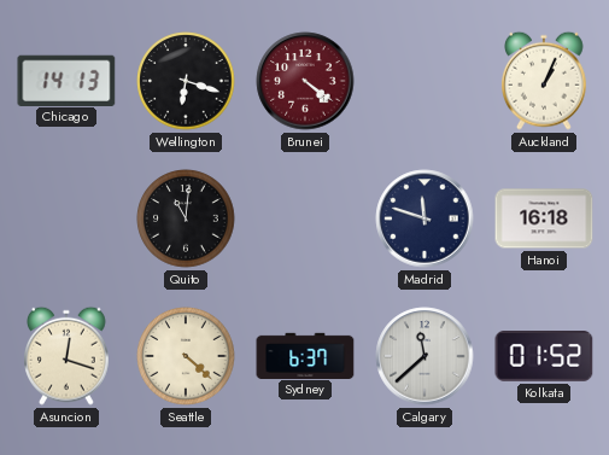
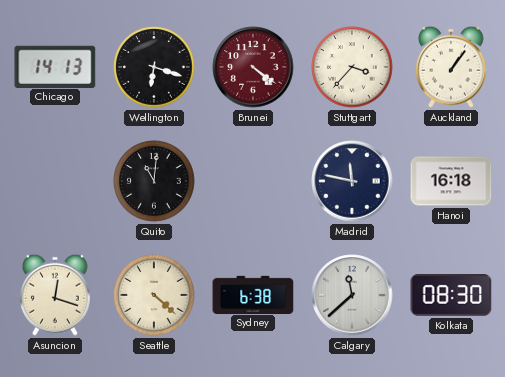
Stuttgart: none -> 3:37
Auckland: 1:04 -> 1:06
Madrid: 11:48 -> 11:47
Sydney: 6:37 -> 6:38
Kolkata: 01:52 -> 08:30
